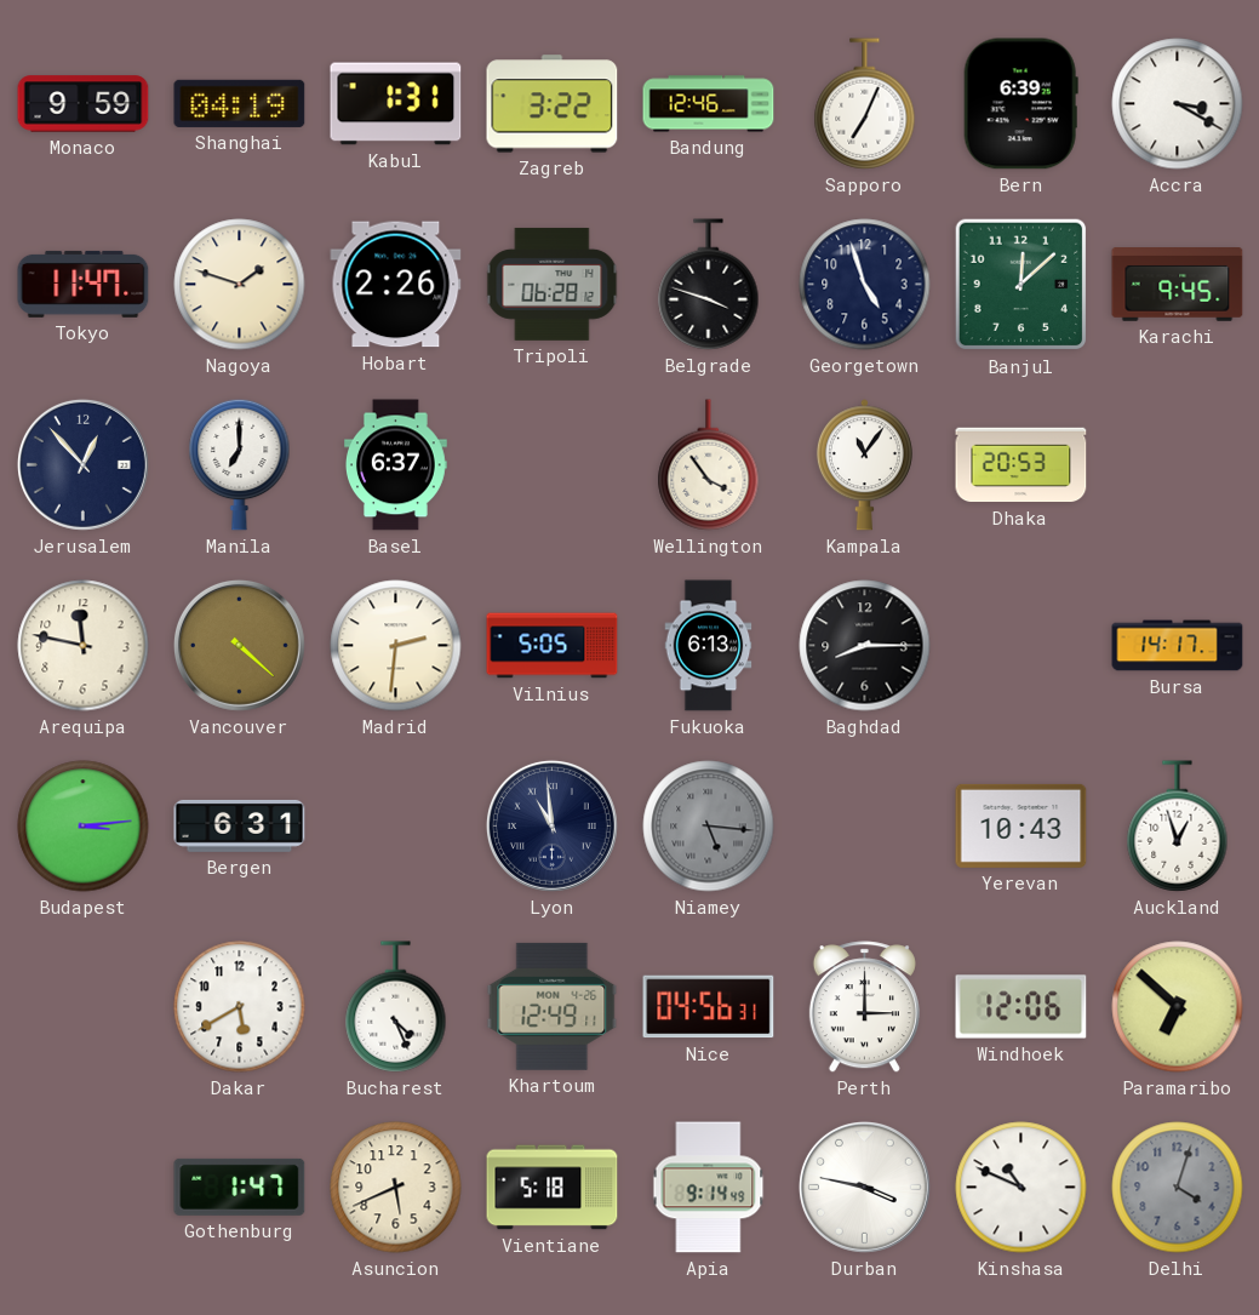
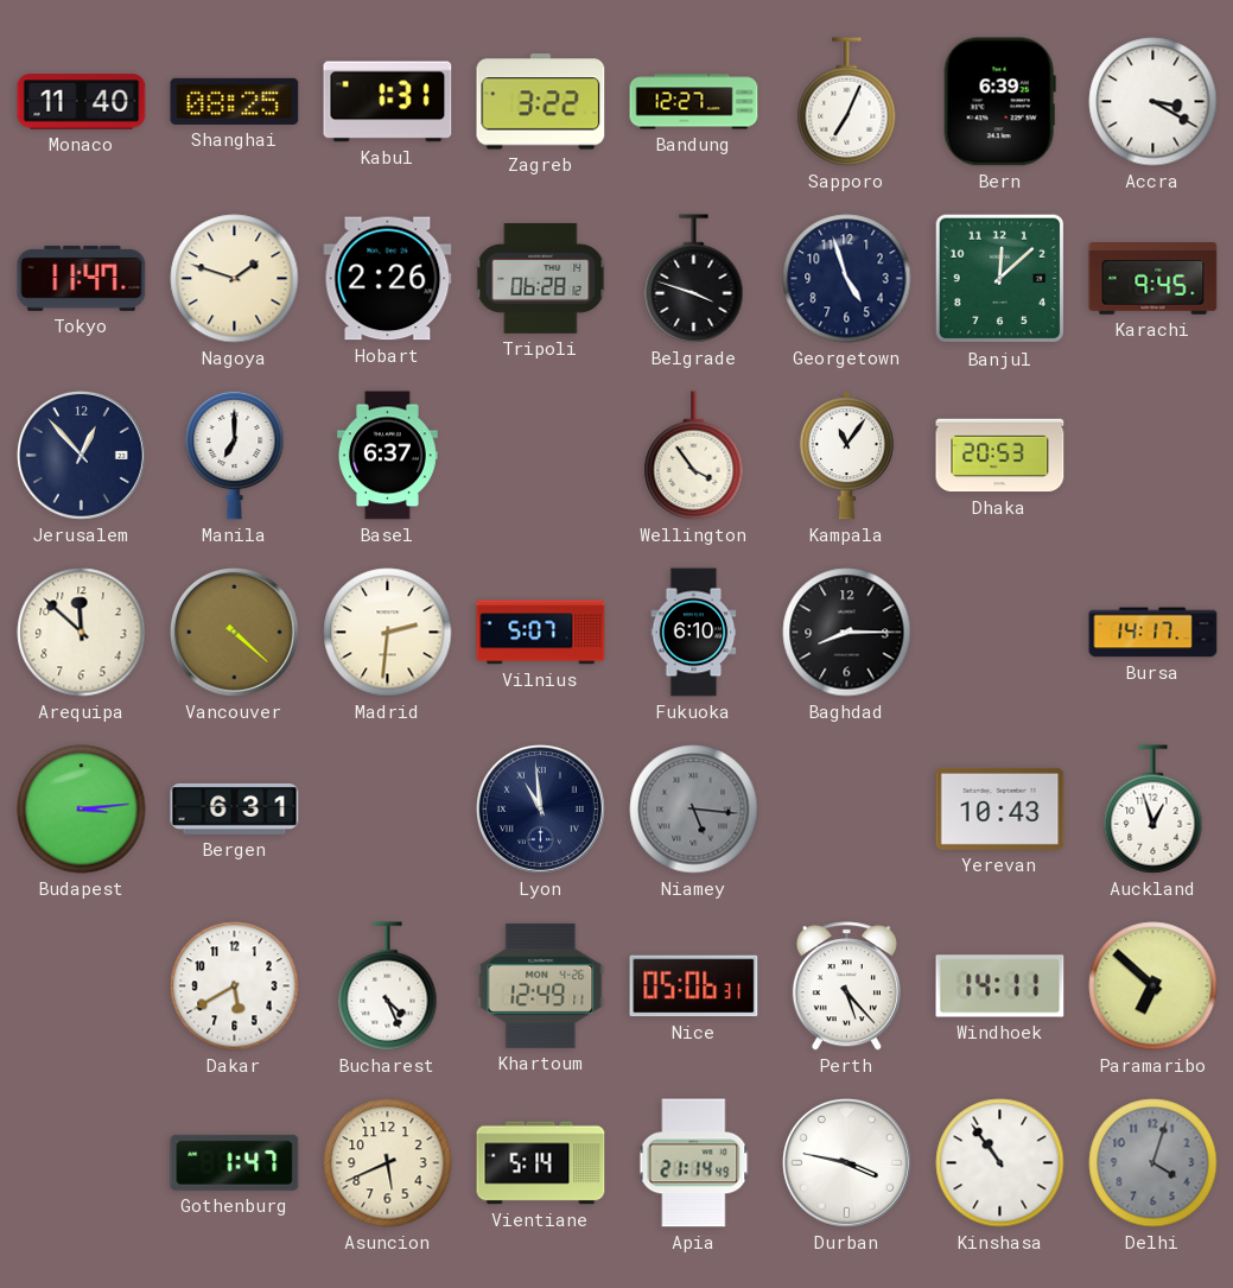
Monaco: 9:59 -> 11:40
Shanghai: 04:19 -> 08:25
Bandung: 12:46 -> 12:27
Arequipa: 11:47 -> 11:52
Vilnius: 5:05 -> 5:07
Fukuoka: 6:13 -> 6:10
Nice: 04:56 -> 05:06
Perth: 3:00 -> 5:23
Windhoek: 12:06 -> 14:11
Vientiane: 5:18 -> 5:14
Apia: 9:14 -> 21:14
Kinshasa: 10:49 -> 10:54
